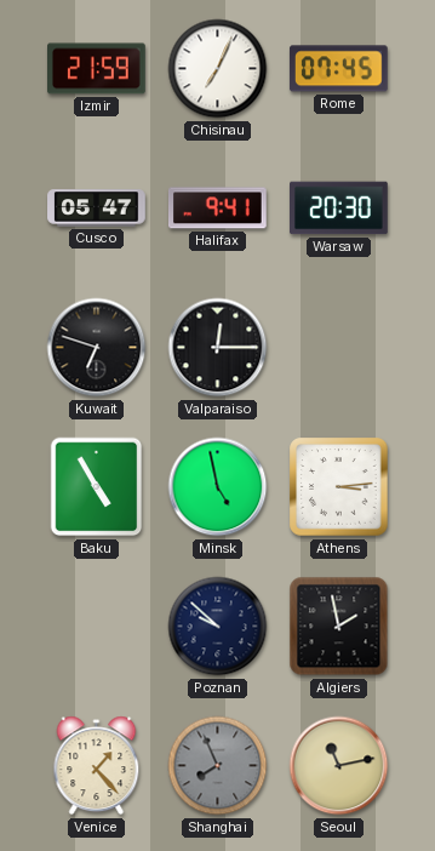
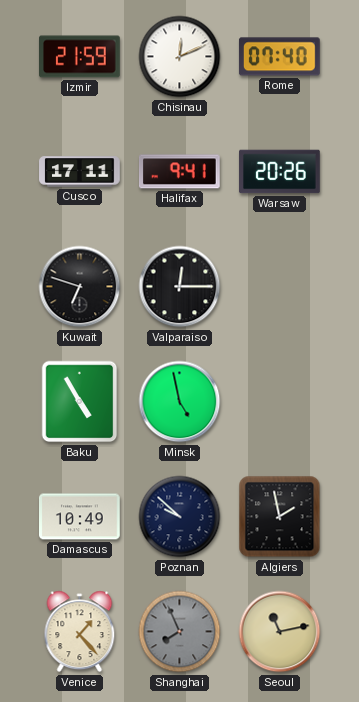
Chisinau: 7:04 -> 12:11
Rome: 07:45 -> 07:40
Cusco: 05:47 -> 17:11
Warsaw: 20:30 -> 20:26
Athens: 3:14 -> none
Damascus: none -> 10:49
